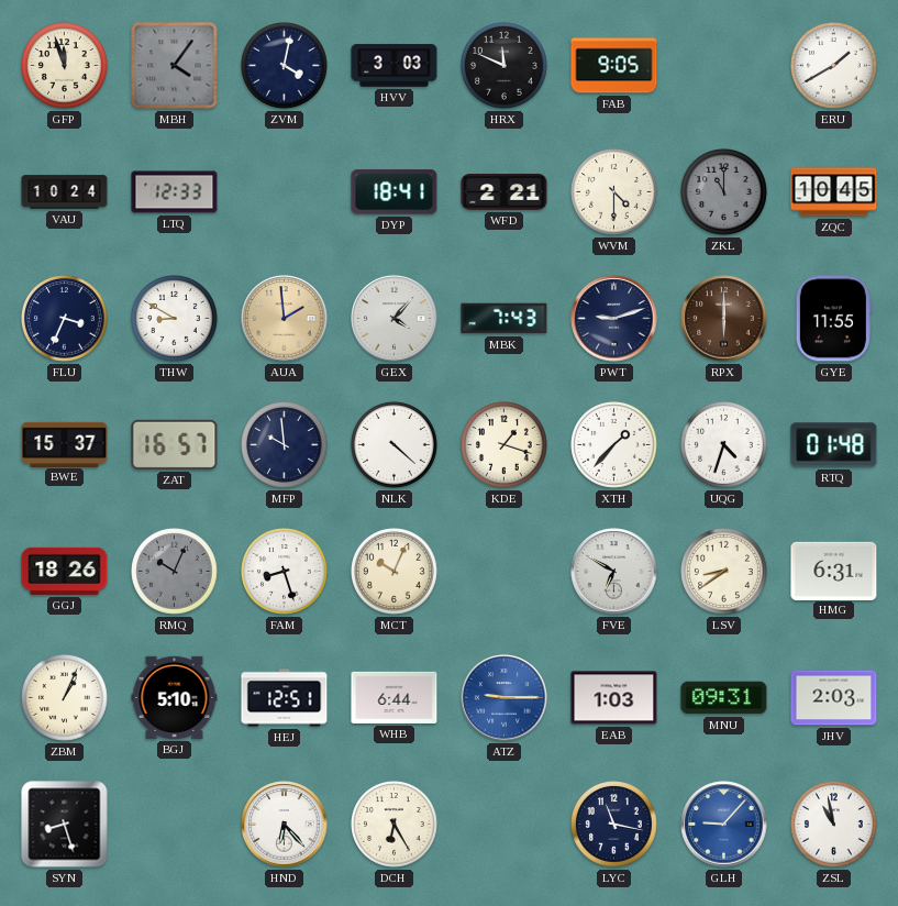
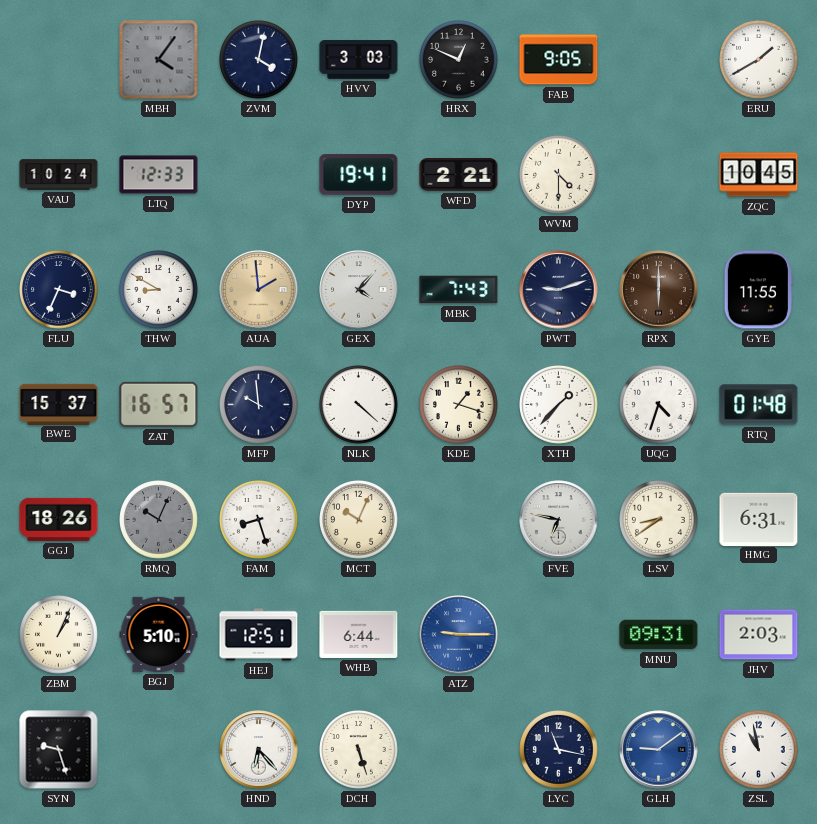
GFP: 11:57 -> none
HRX: 11:49 -> 12:49
DYP: 18:41 -> 19:41
ZKL: 11:00 -> none
FVE: 6:50 -> 6:47
EAB: 1:03 -> none
SYN: 8:27 -> 9:27
DCH: 6:25 -> 5:27
GLH: 9:07 -> 9:09
